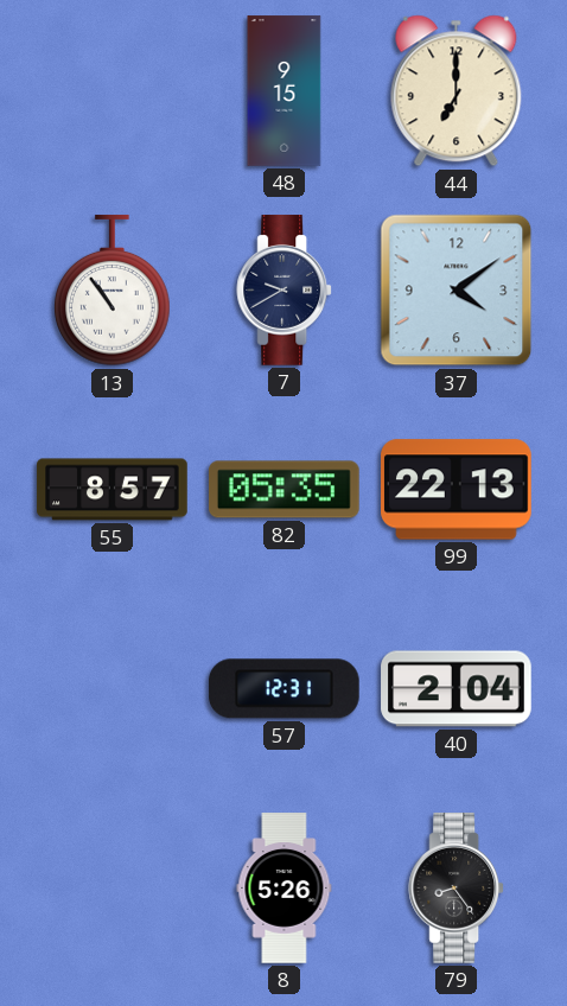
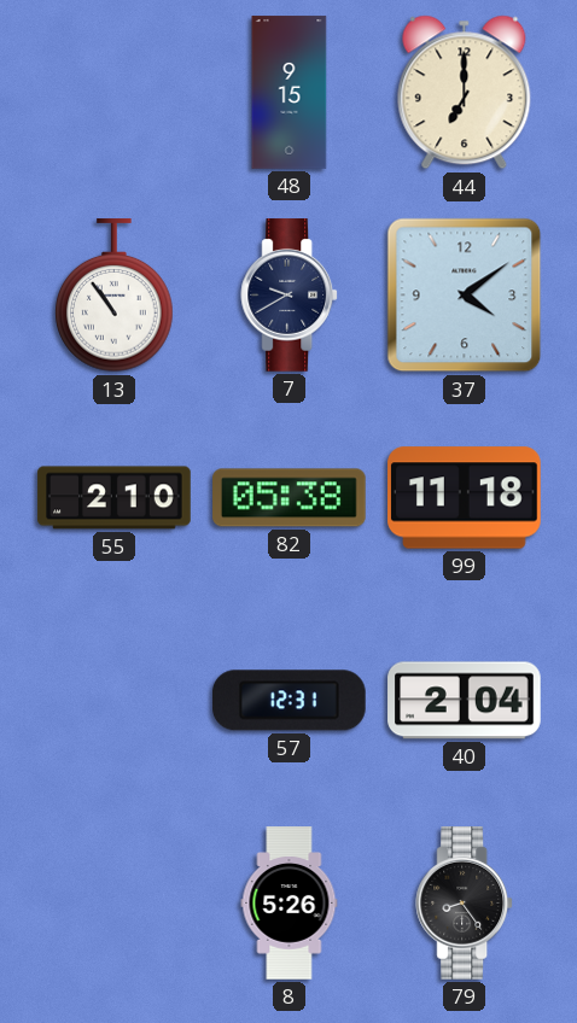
55: 8:57 -> 2:10
82: 05:35 -> 05:38
99: 22:13 -> 11:18
